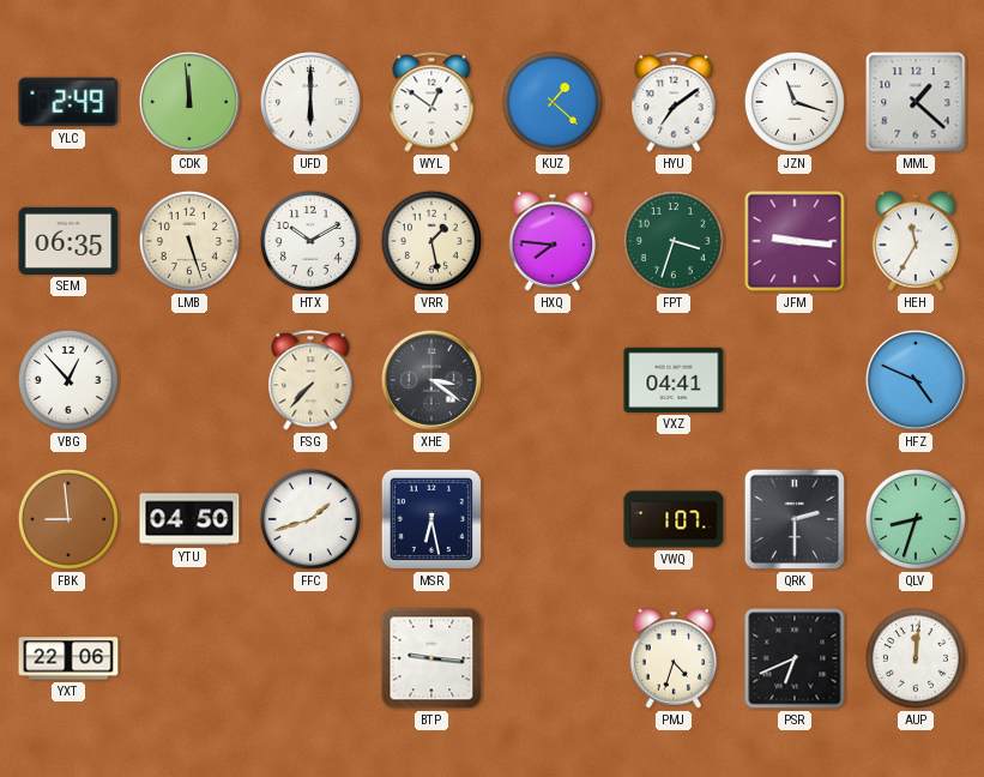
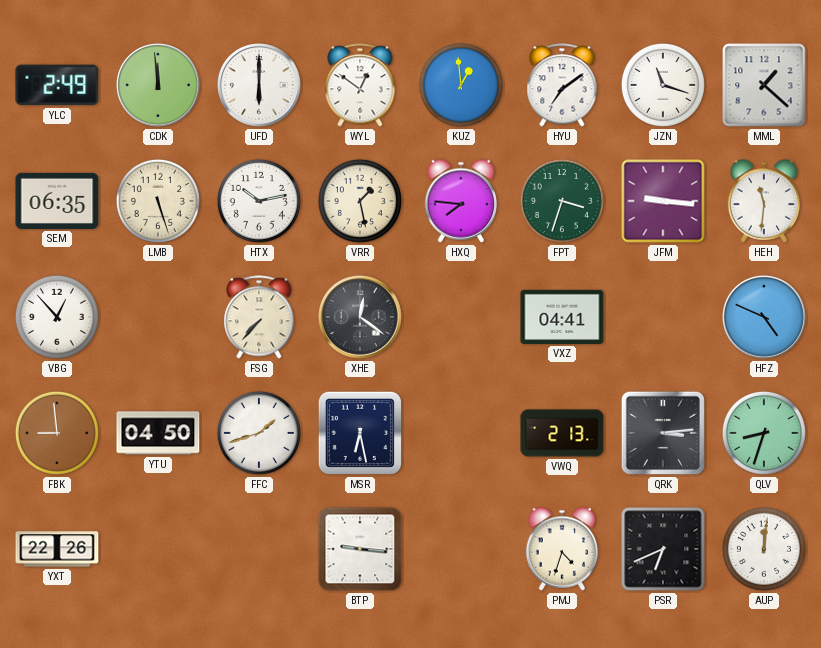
KUZ: 1:22 -> 12:59
HTX: 10:10 -> 10:13
HEH: 11:35 -> 11:31
XHE: 3:21 -> 12:21
VWQ: 1:07 -> 2:13
QRK: 2:30 -> 3:14
YXT: 22:06 -> 22:26
